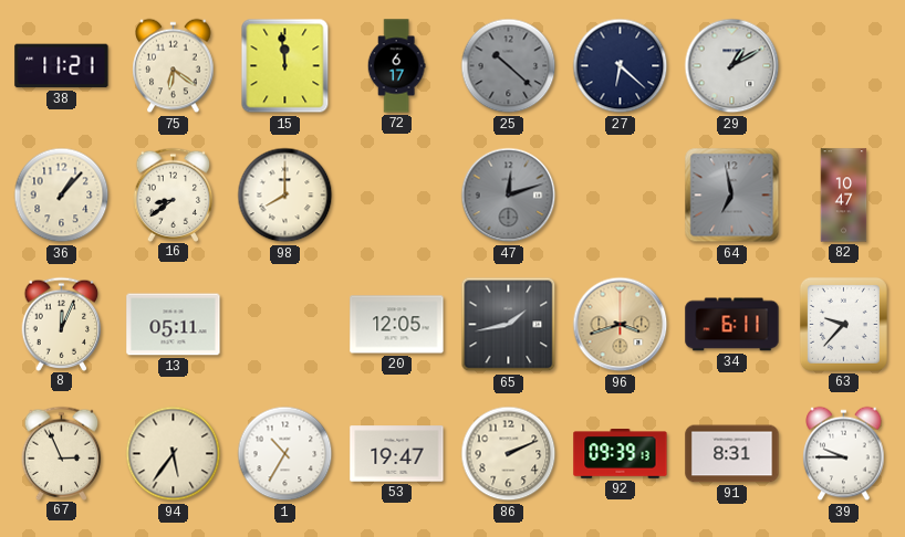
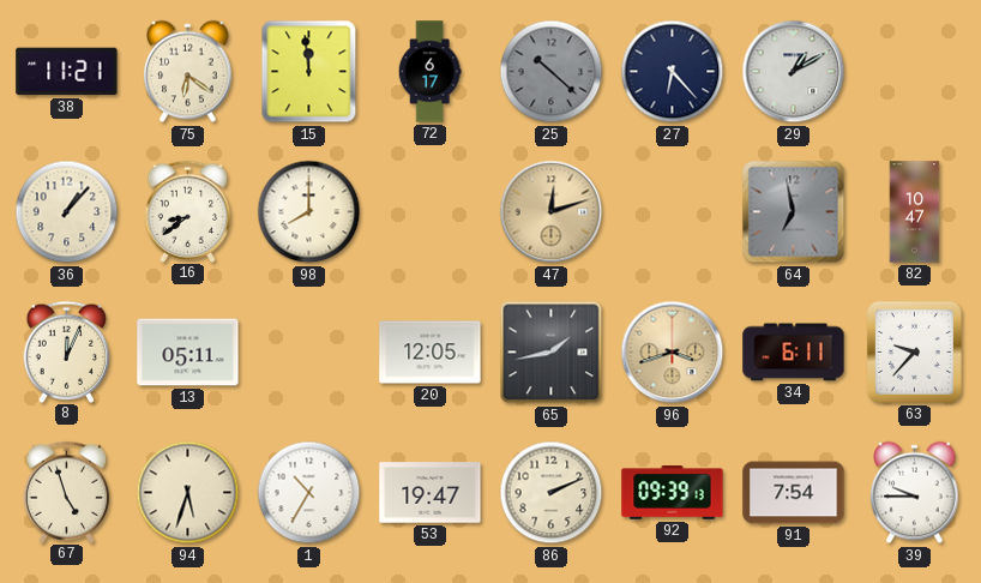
27: 6:22 -> 6:23
47 dial: grey -> champagne
67: 2:56 -> 4:57
94: 5:36 -> 5:33
91: 8:31 -> 7:54
